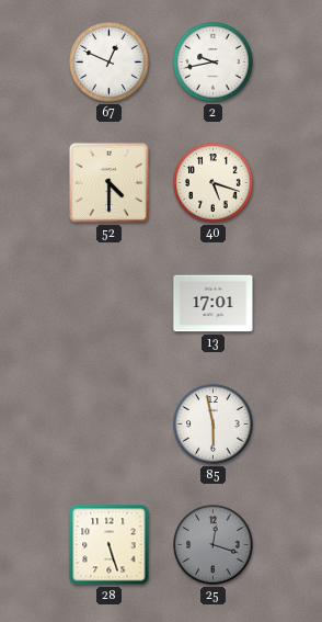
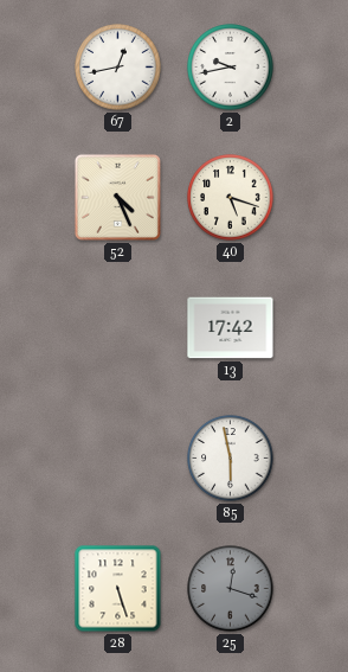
67: 12:49 -> 12:43
52: 4:30 -> 4:26
13: 17:01 -> 17:42
